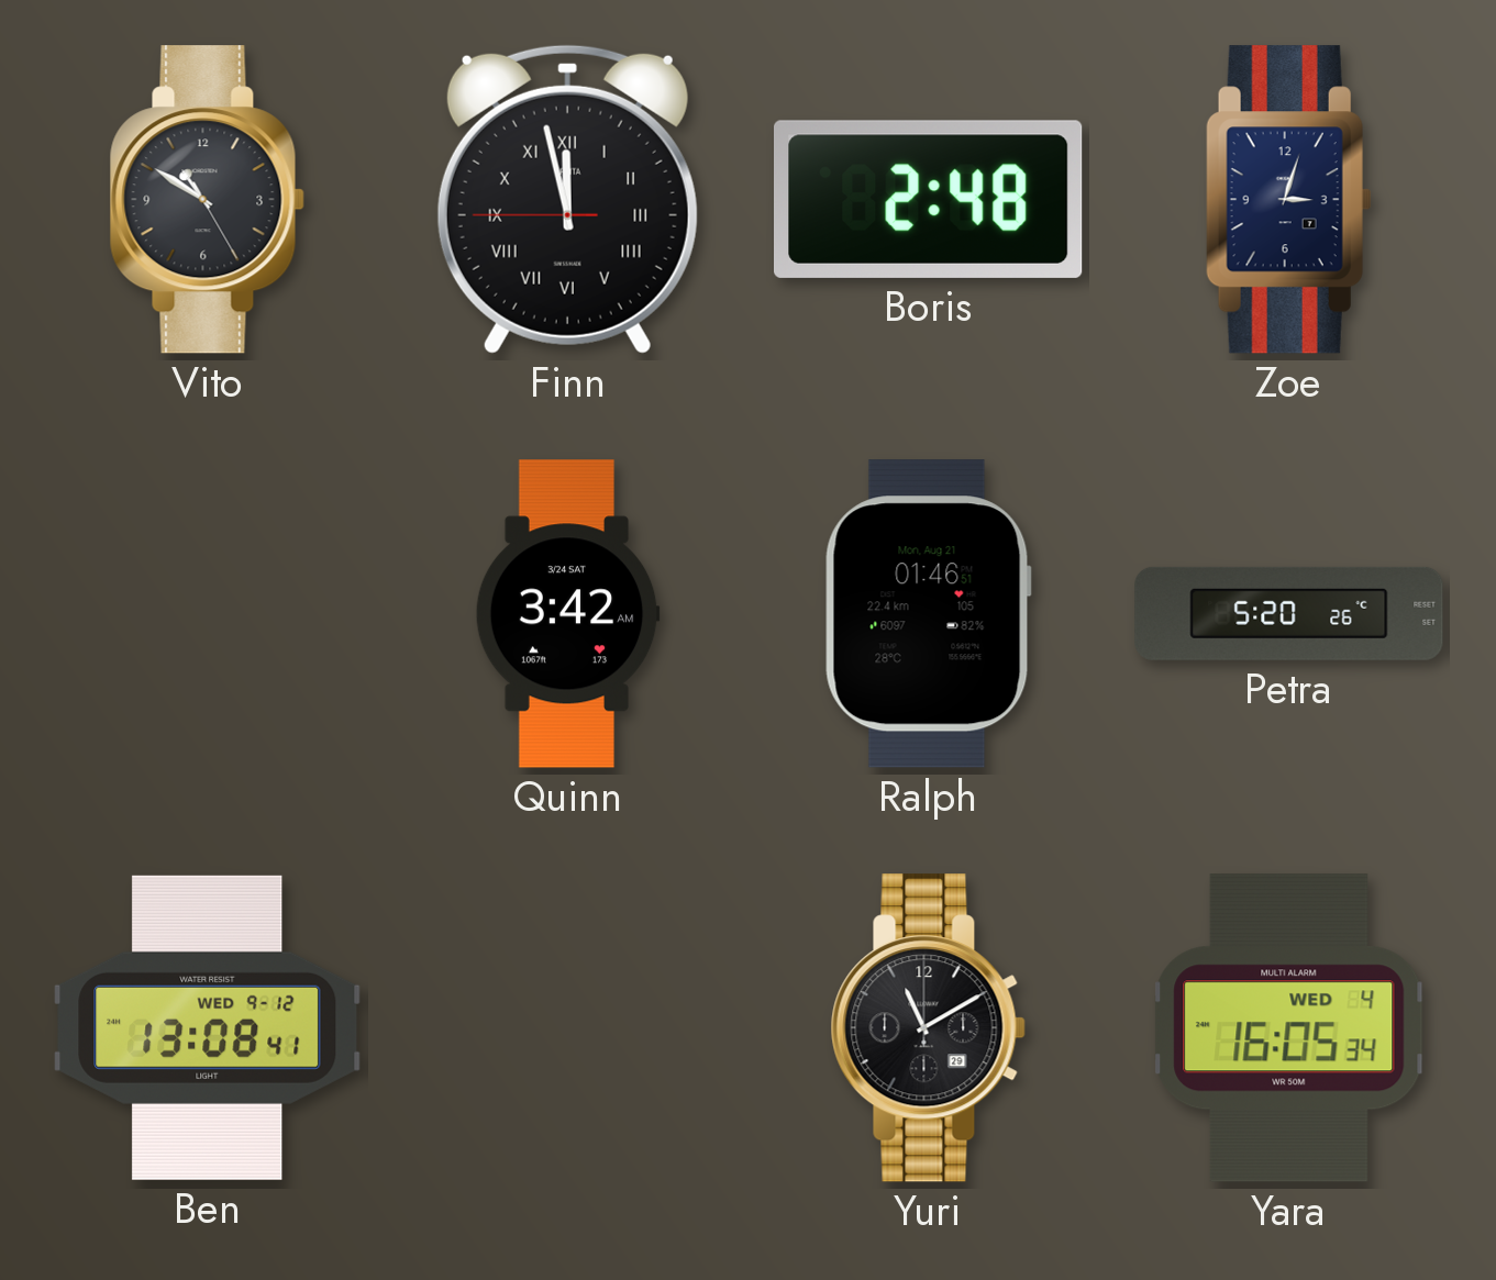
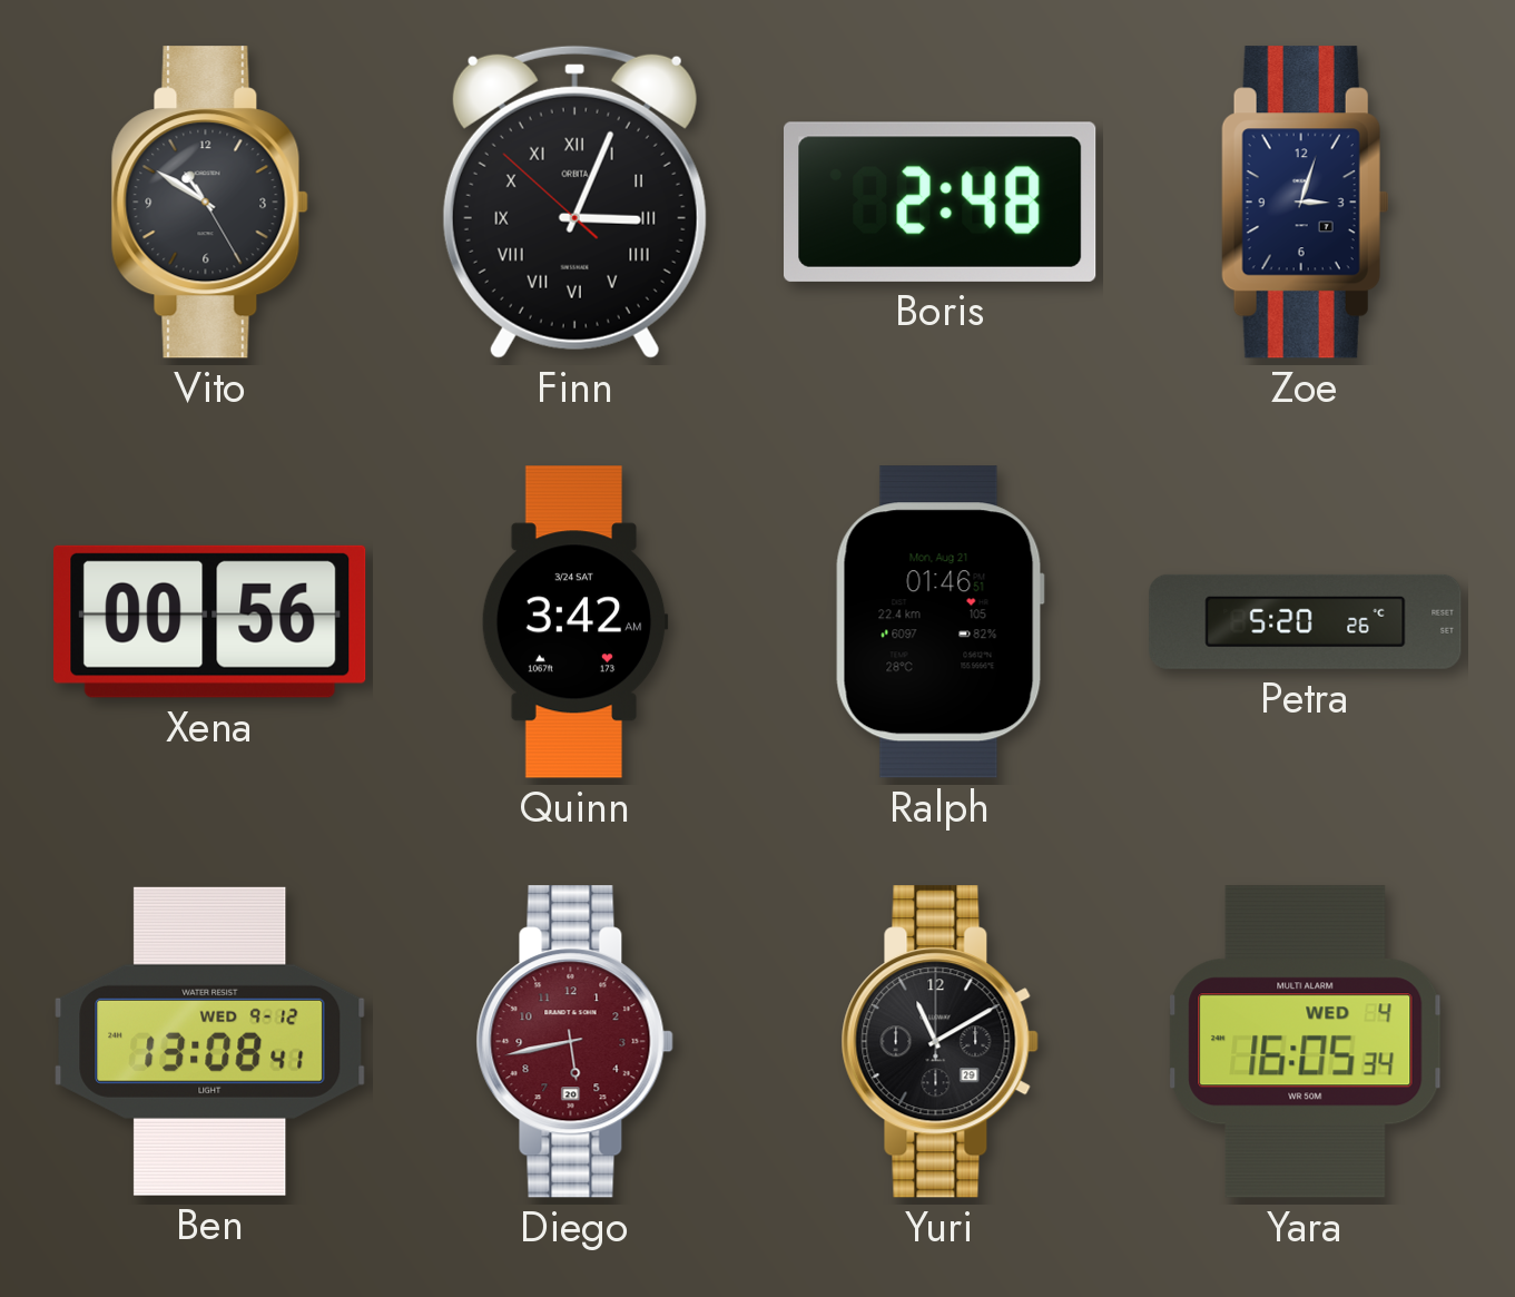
Finn: 11:57 -> 3:03
Xena: none -> 00:56
Diego: none -> 5:43
